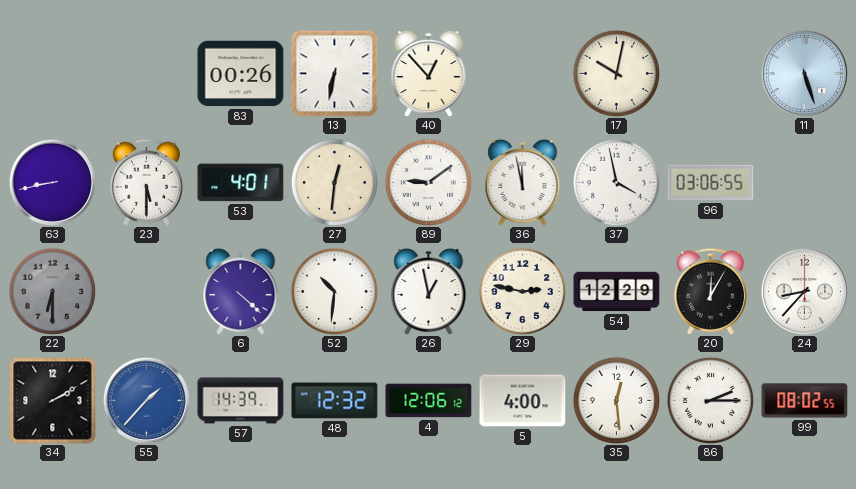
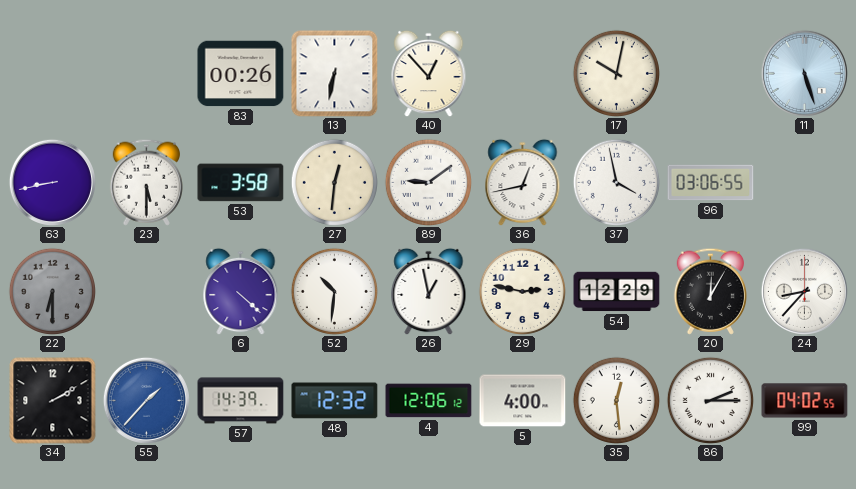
53: 4:01 -> 3:58
36: 11:58 -> 12:43
99: 08:02 -> 04:02
